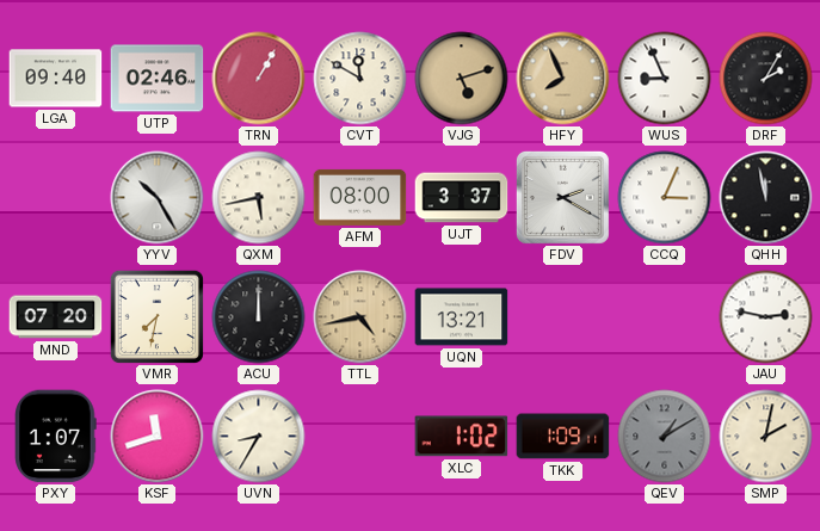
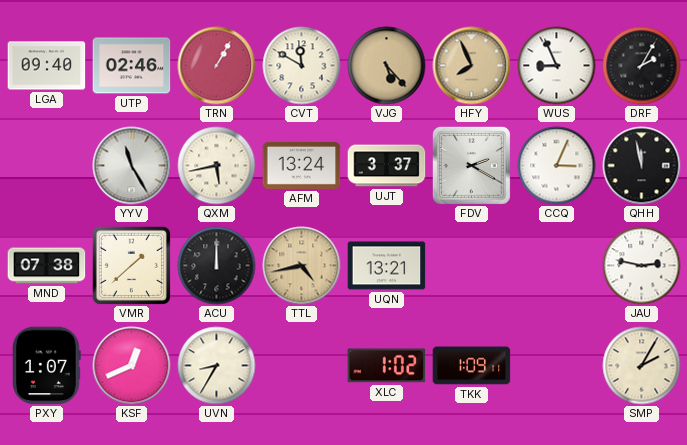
VJG: 5:12 -> 5:23
YYV: 10:25 -> 11:25
AFM: 08:00 -> 13:24
MND: 07:20 -> 07:38
VMR: 7:32 -> 1:38
KSF: 11:42 -> 12:41
QEV: 1:10 -> none
SMP: 2:02 -> 2:05
